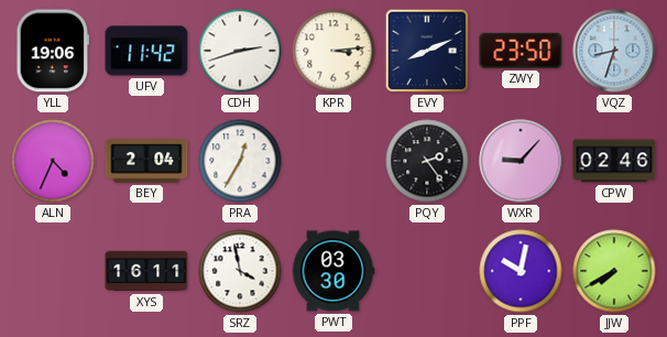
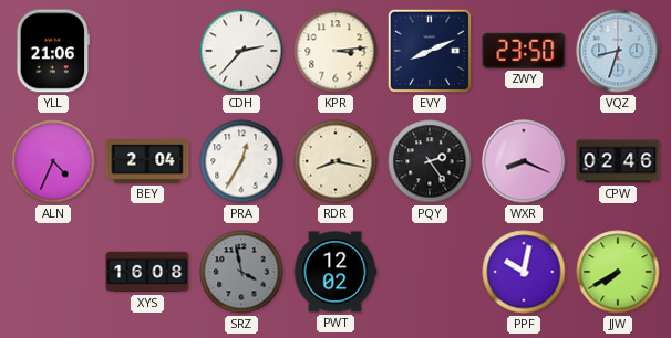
YLL: 19:06 -> 21:06
UFV: 11:42 -> none
CDH: 2:42 -> 2:37
RDR: none -> 8:17
WXR: 9:07 -> 8:19
XYS: 16:11 -> 16:08
SRZ dial: white -> grey
PWT: 03:30 -> 12:02
